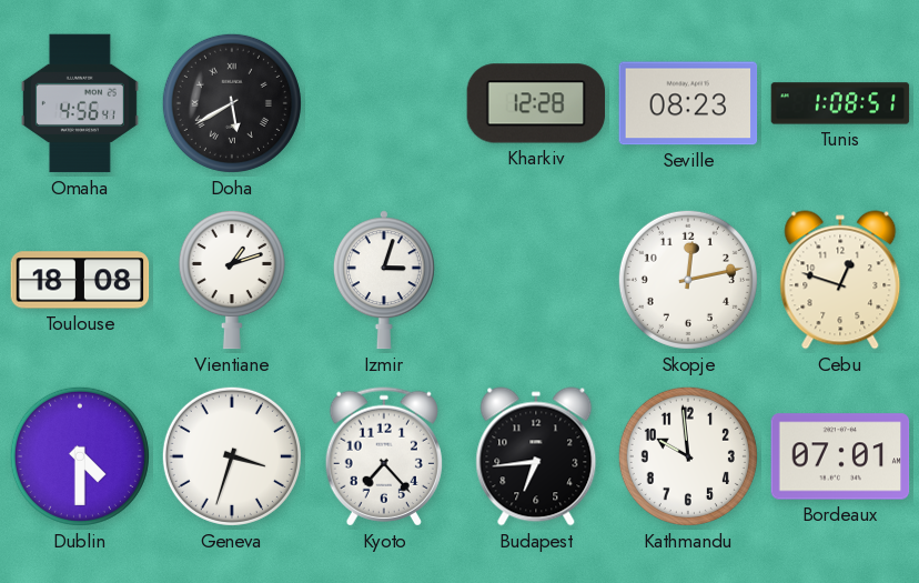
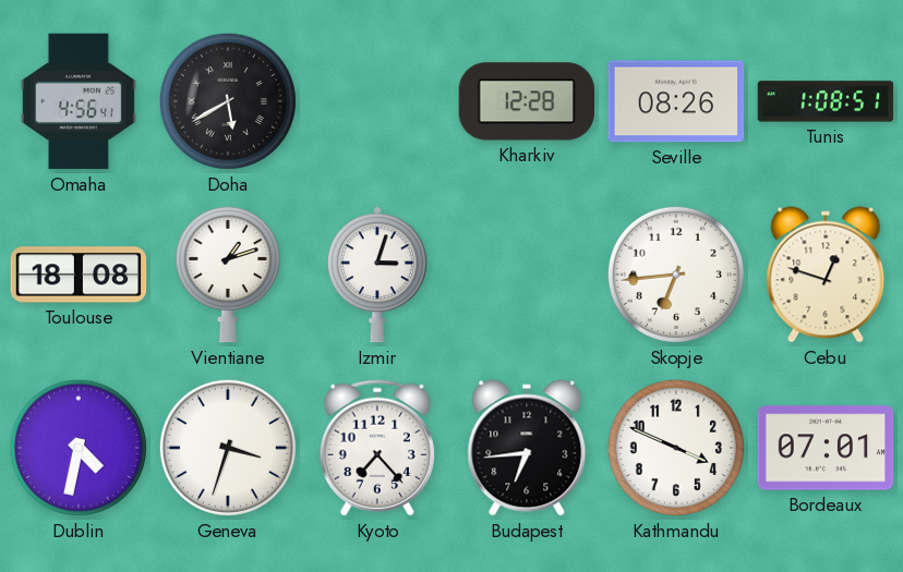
Seville: 08:23 -> 08:26
Skopje: 12:13 -> 6:44
Dublin: 4:30 -> 4:32
Kathmandu: 9:59 -> 3:49
